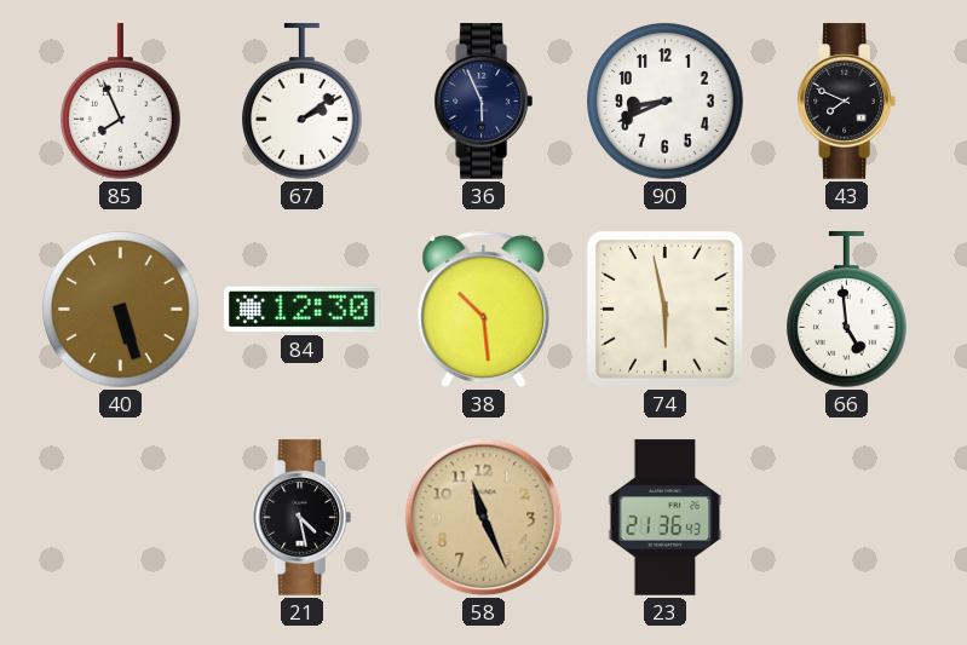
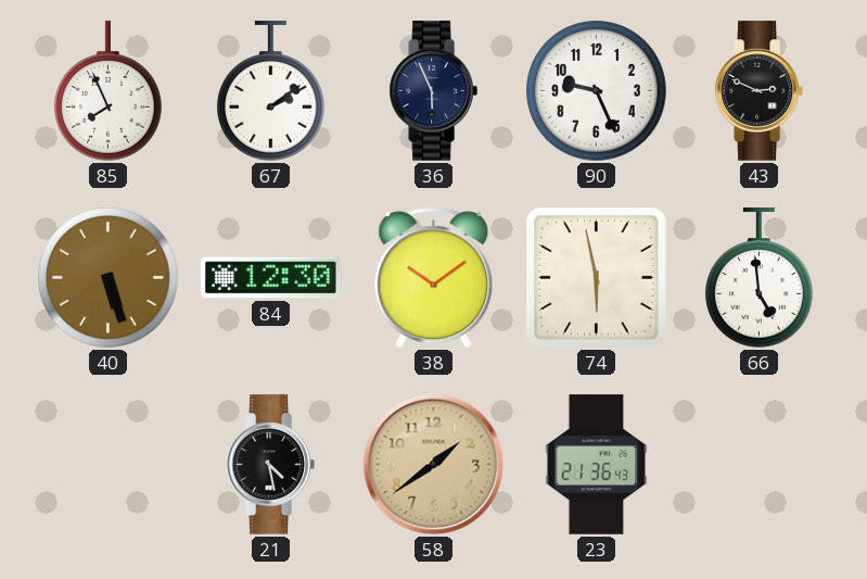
90: 8:41 -> 9:26
43: 7:49 -> 2:49
38: 10:29 -> 10:09
58: 11:26 -> 1:39
